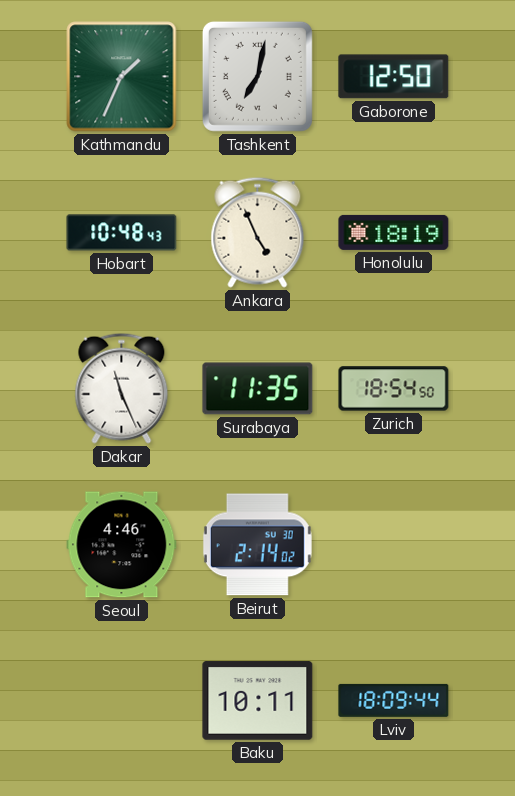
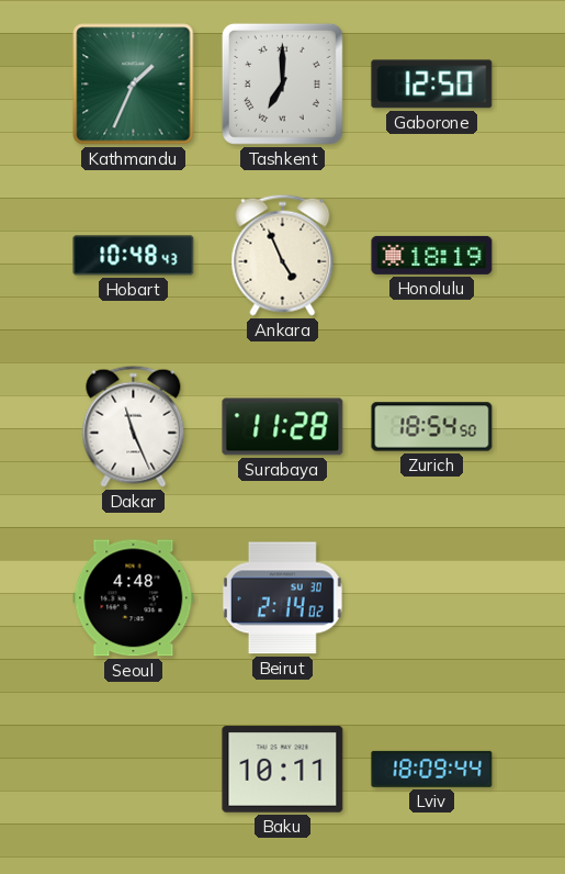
Tashkent: 7:02 -> 7:00
Surabaya: 11:35 -> 11:28
Seoul: 4:46 -> 4:48
